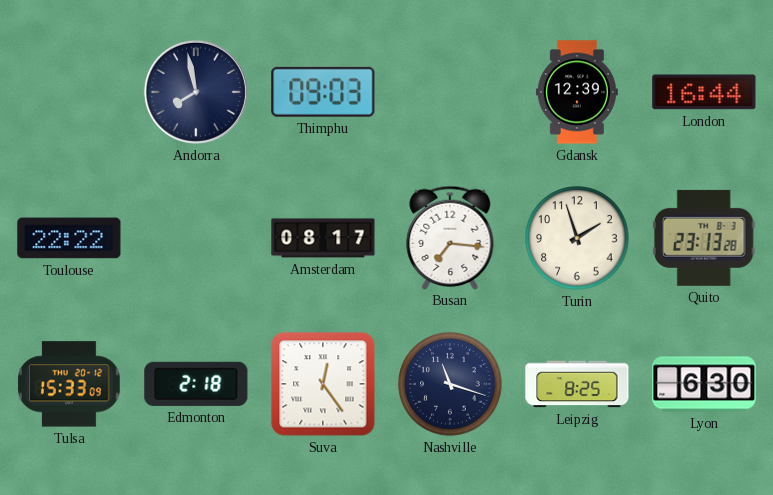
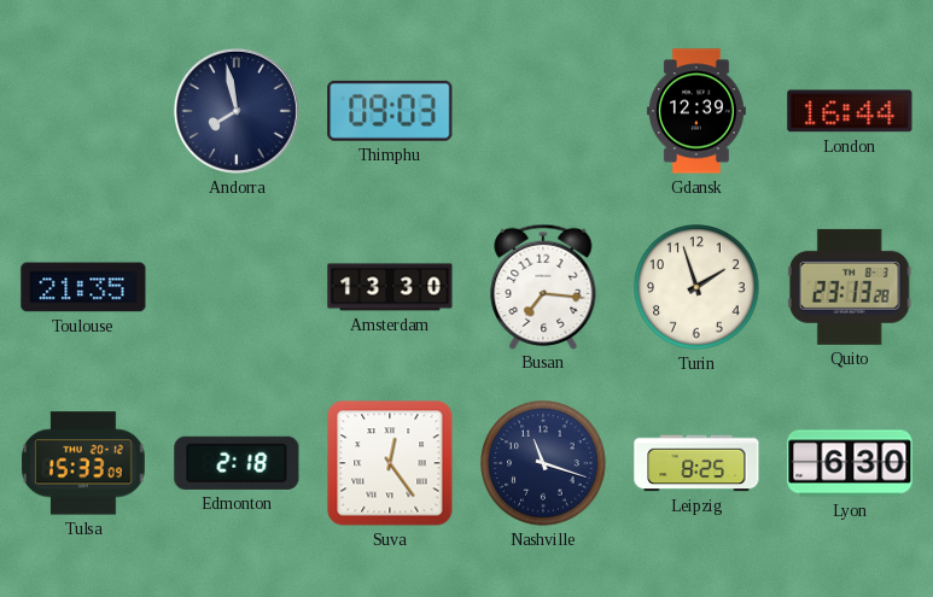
Toulouse: 22:22 -> 21:35
Amsterdam: 08:17 -> 13:30
